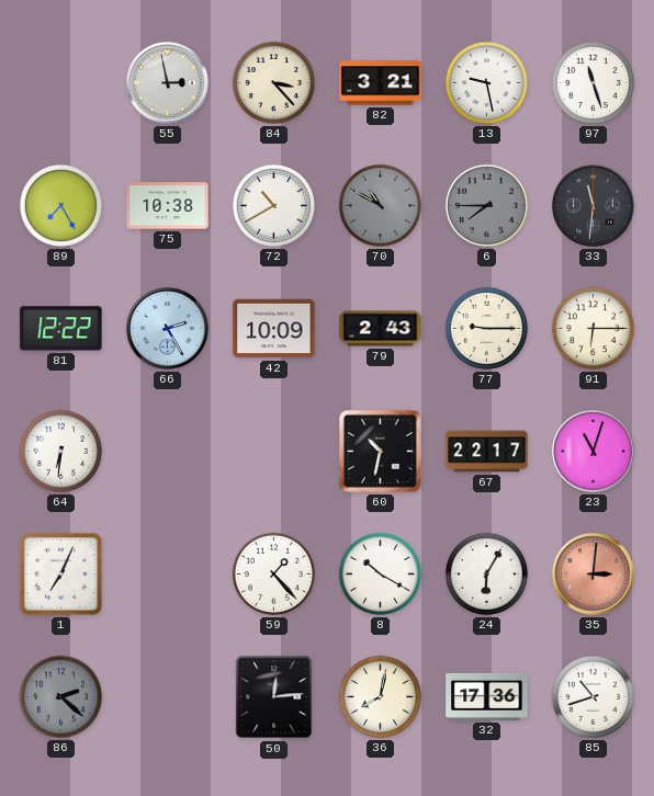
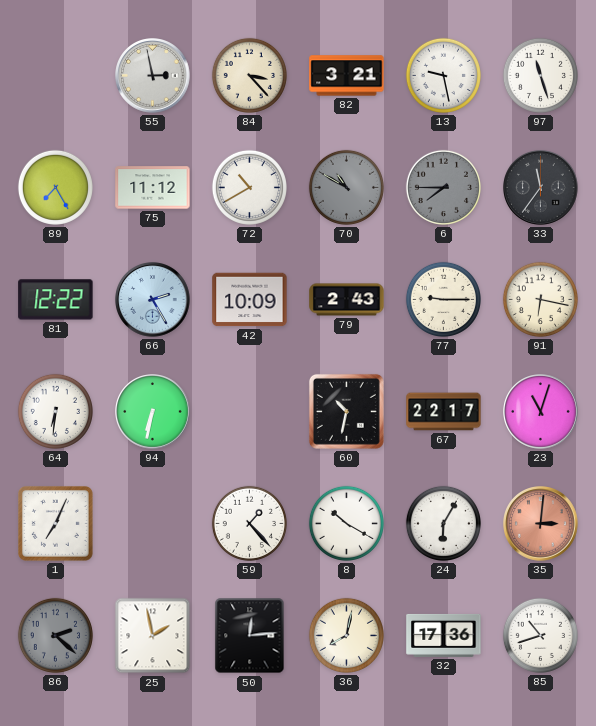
75: 10:38 -> 11:12
33: 11:31 -> 11:36
91: 6:15 -> 6:17
94: none -> 6:32
25: none -> 1:58
